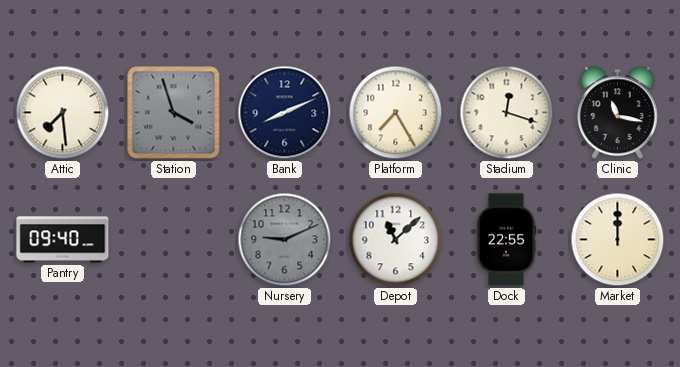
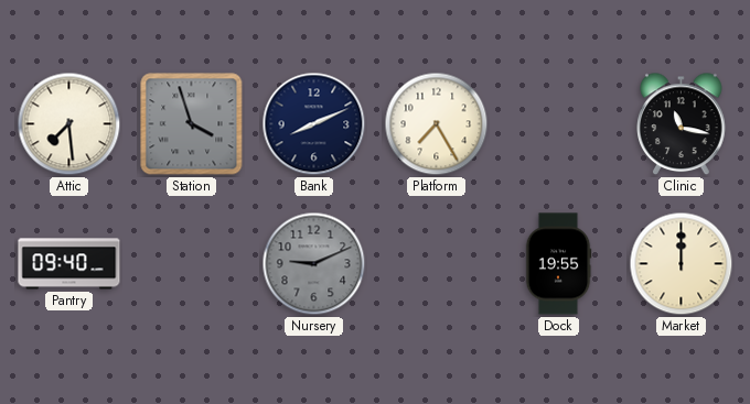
Stadium: 12:18 -> none
Depot: 11:08 -> none
Dock: 22:55 -> 19:55
